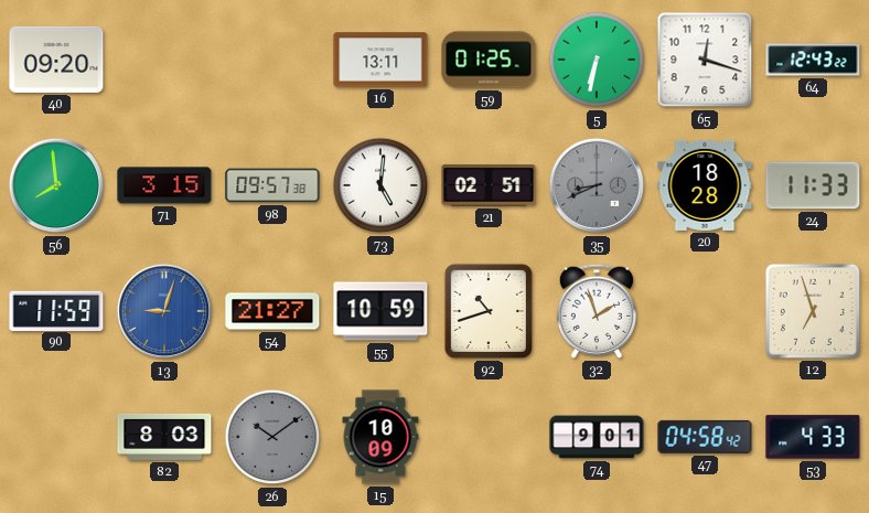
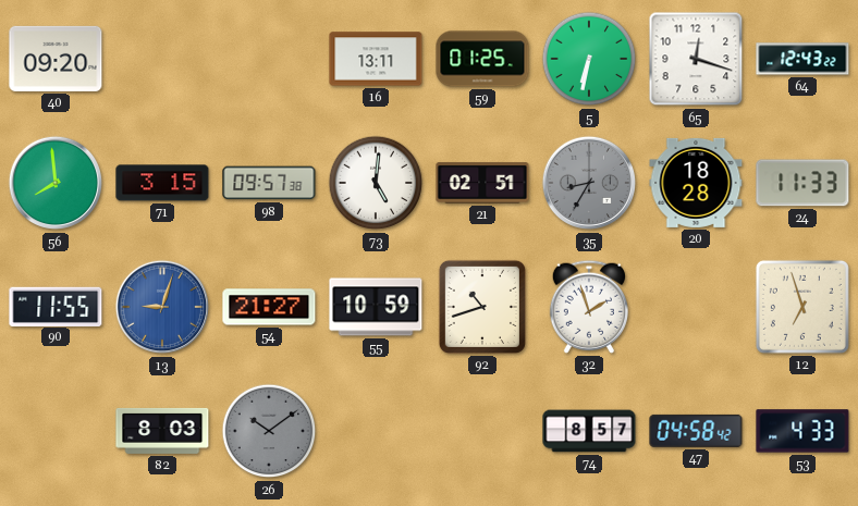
35: 8:41 -> 8:35
90: 11:59 -> 11:55
15: 10:09 -> none
74: 9:01 -> 8:57
